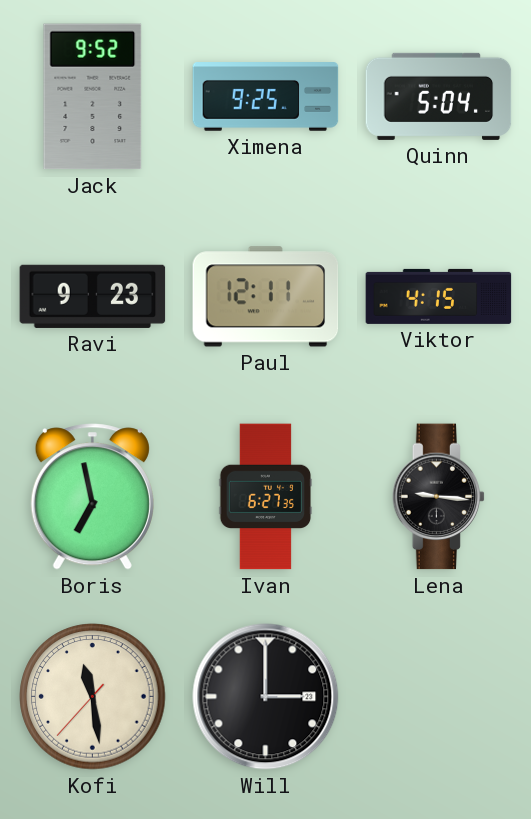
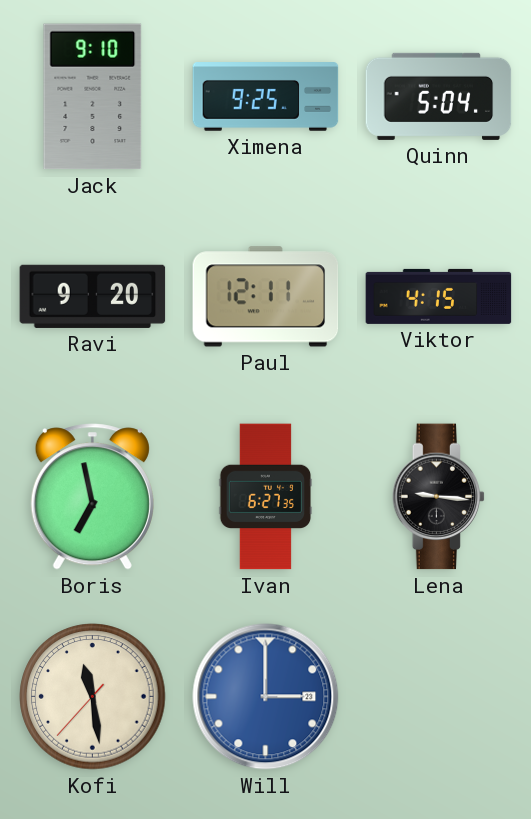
Jack: 9:52 -> 9:10
Ravi: 9:23 -> 9:20
Will dial: black -> blue
